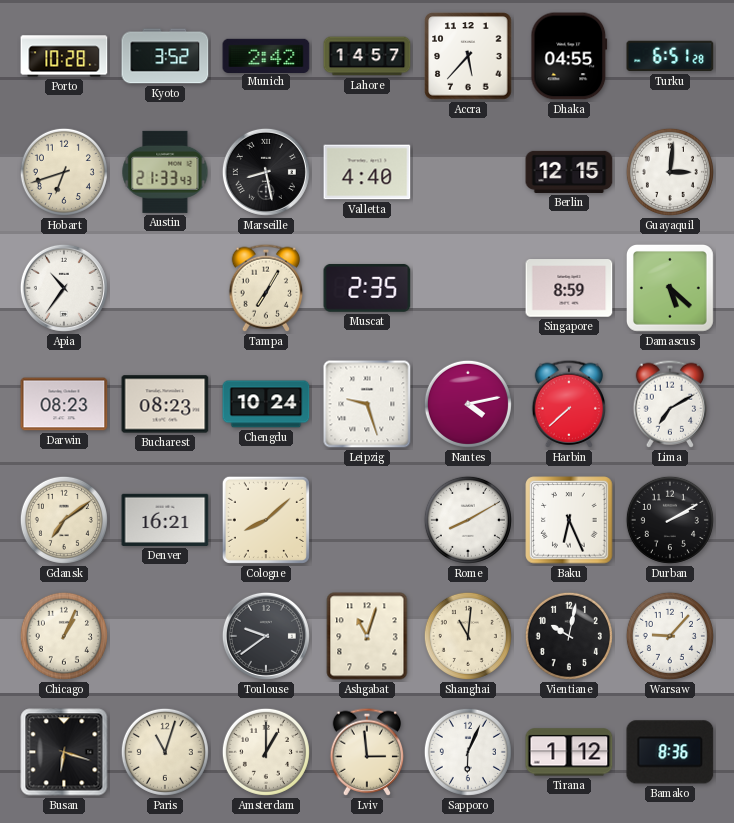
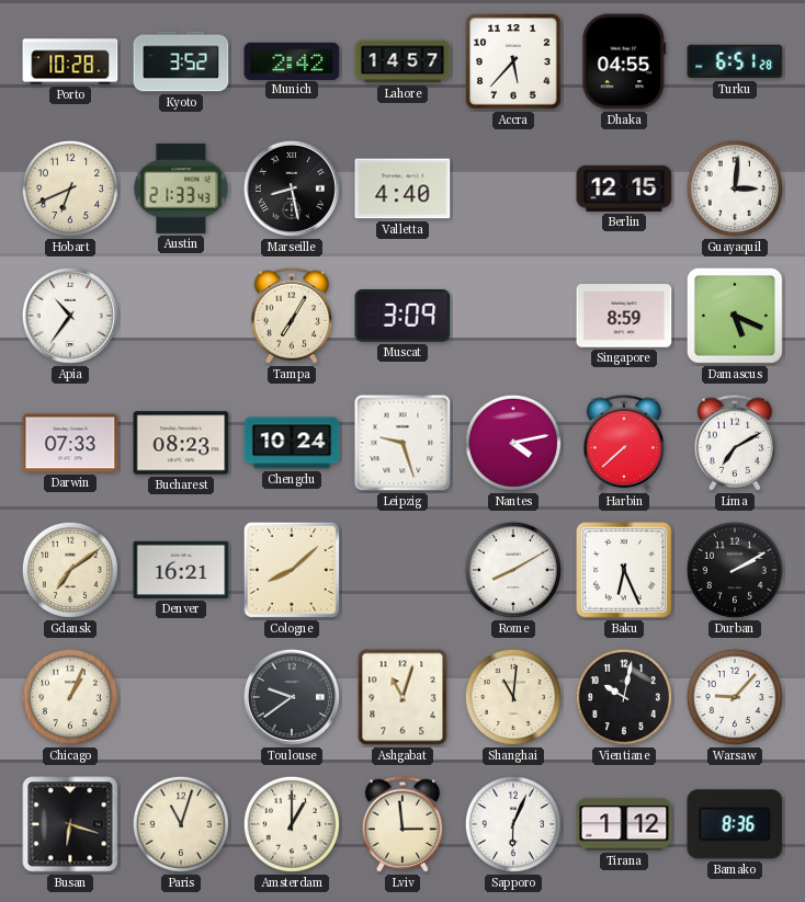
Hobart: 6:42 -> 6:41
Muscat: 2:35 -> 3:09
Damascus: 5:22 -> 5:19
Darwin: 08:23 -> 07:33
